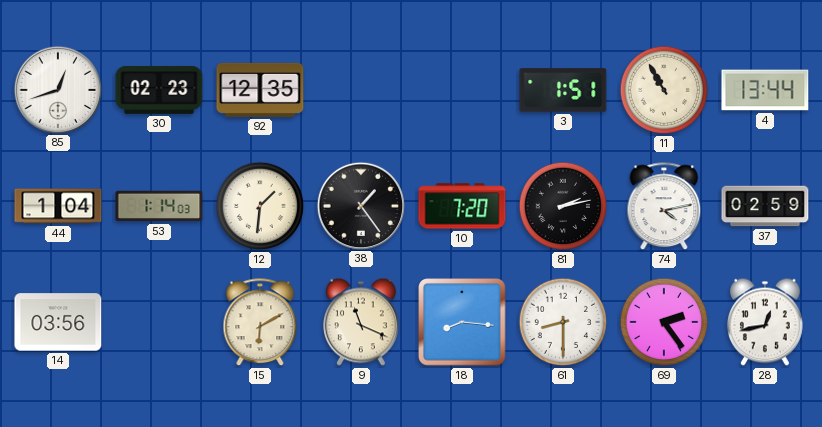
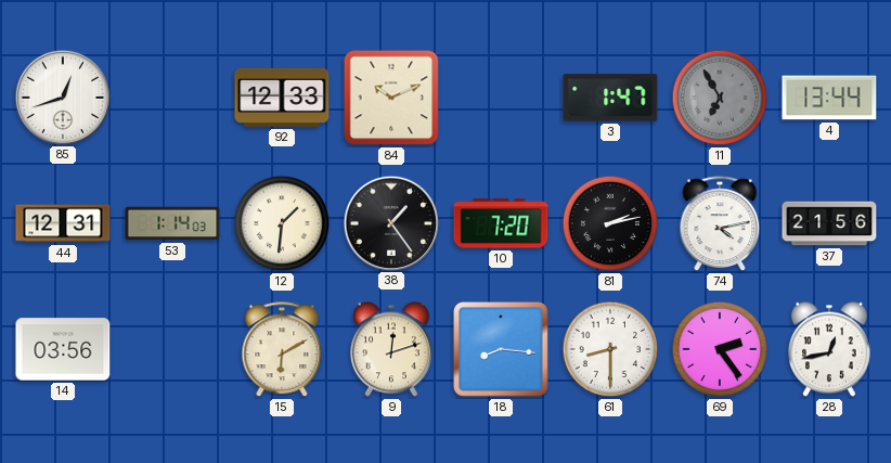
30: 02:23 -> none
92: 12:35 -> 12:33
84: none -> 10:11
3: 1:51 -> 1:47
11: 10:55 -> 6:55
11 dial: cream -> grey
44: 1:04 -> 12:31
37: 02:59 -> 21:56
9: 11:19 -> 12:12
